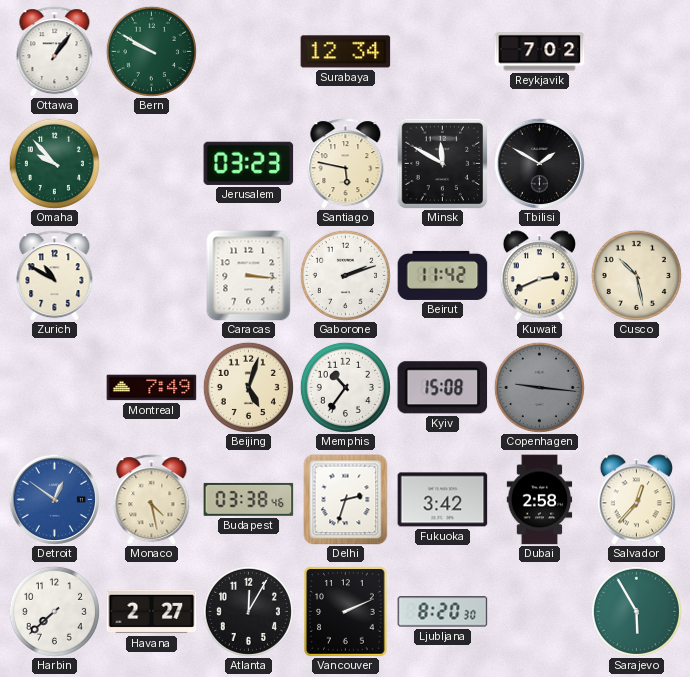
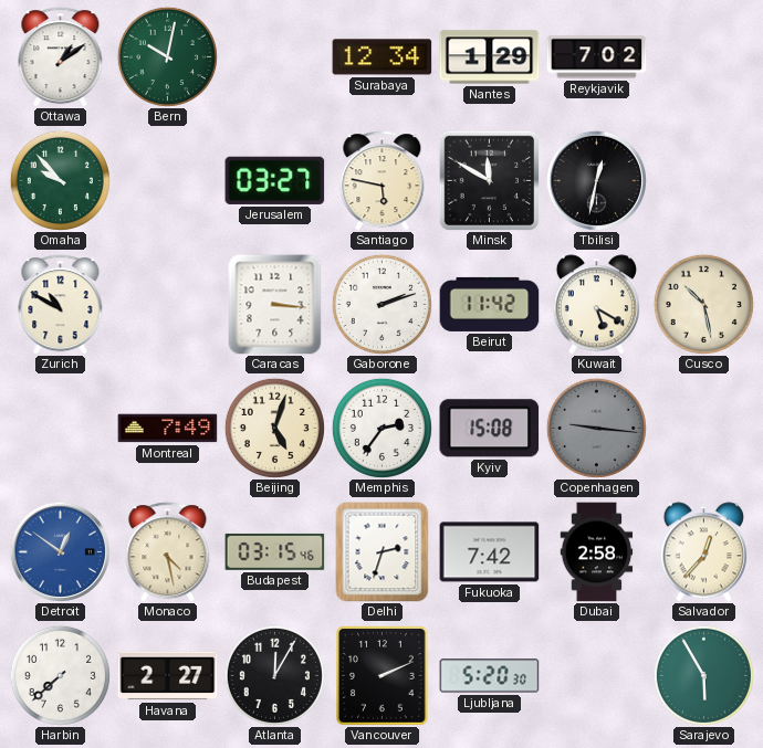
Ottawa: 1:06 -> 1:09
Bern: 9:50 -> 10:02
Nantes: none -> 1:29
Jerusalem: 03:23 -> 03:27
Tbilisi: 1:50 -> 12:32
Kuwait: 2:41 -> 5:20
Memphis: 10:36 -> 2:36
Budapest: 03:38 -> 03:15
Fukuoka: 3:42 -> 7:42
Ljubljana: 8:20 -> 5:20
